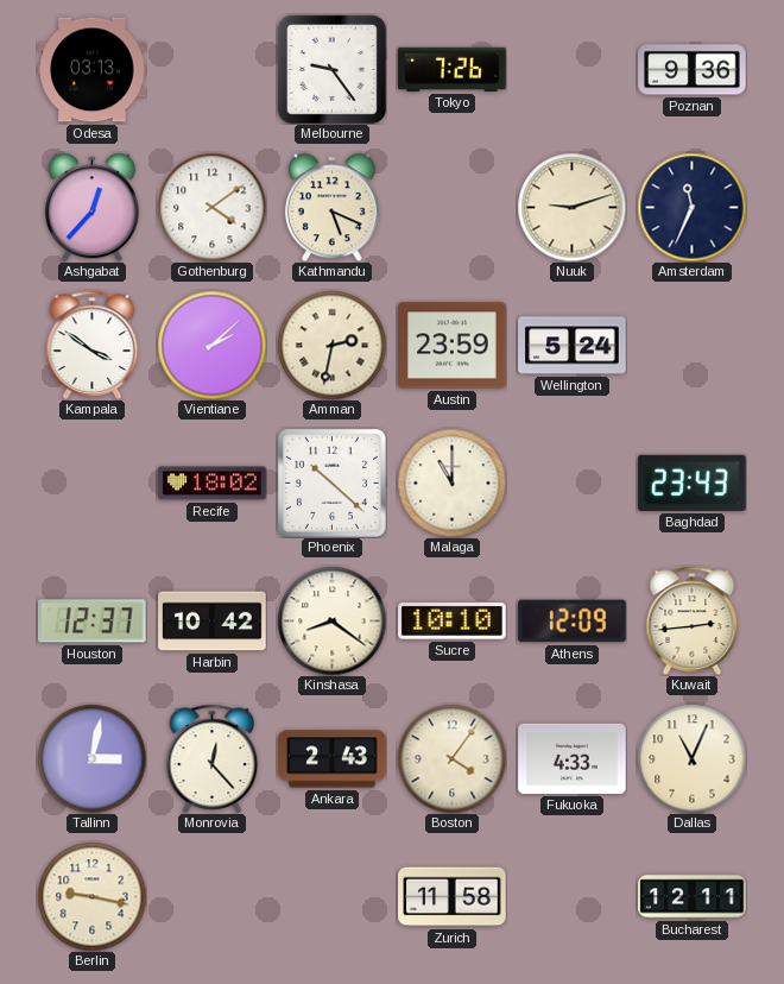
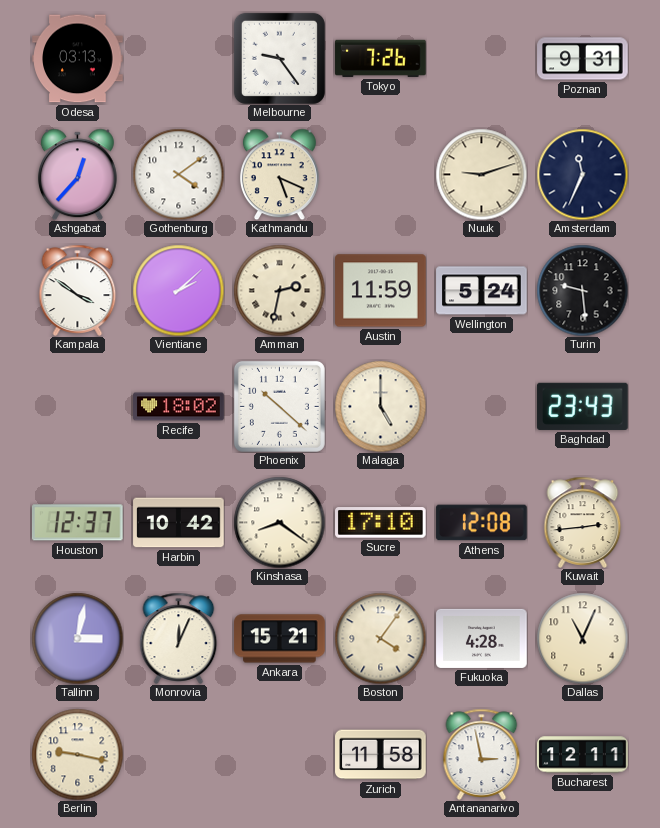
Poznan: 9:36 -> 9:31
Austin: 23:59 -> 11:59
Turin: none -> 9:29
Malaga: 11:00 -> 5:00
Sucre: 10:10 -> 17:10
Athens: 12:09 -> 12:08
Monrovia: 12:23 -> 12:04
Ankara: 2:43 -> 15:21
Fukuoka: 4:33 -> 4:28
Antananarivo: none -> 2:58
